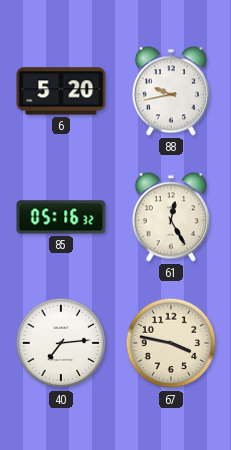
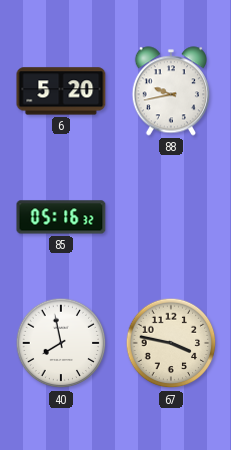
61: 12:25 -> none
40: 7:14 -> 7:58
